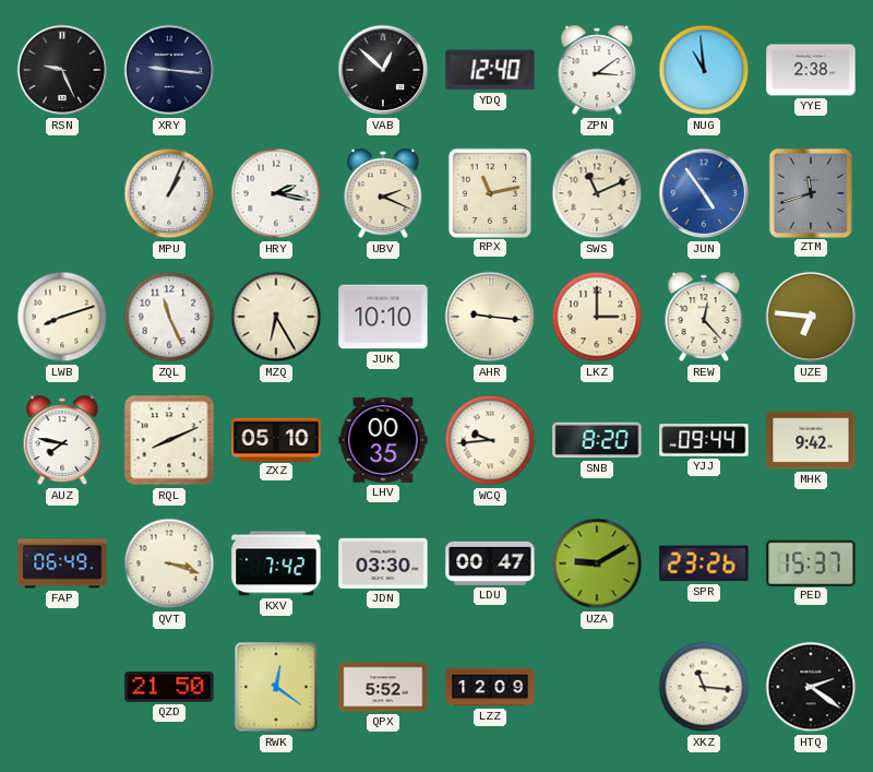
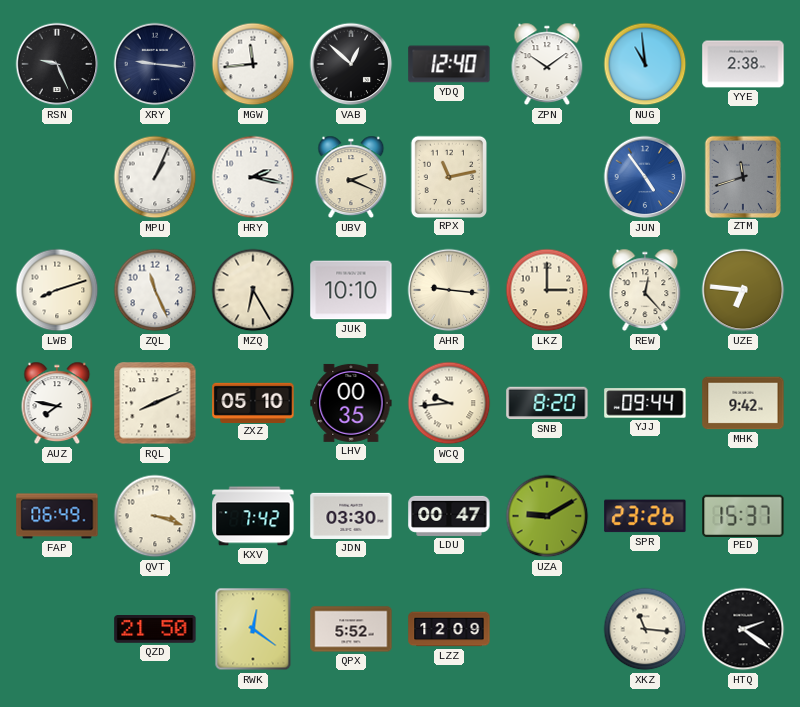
MGW: none -> 11:44
ZPN: 3:09 -> 10:09
SWS: 11:11 -> none
